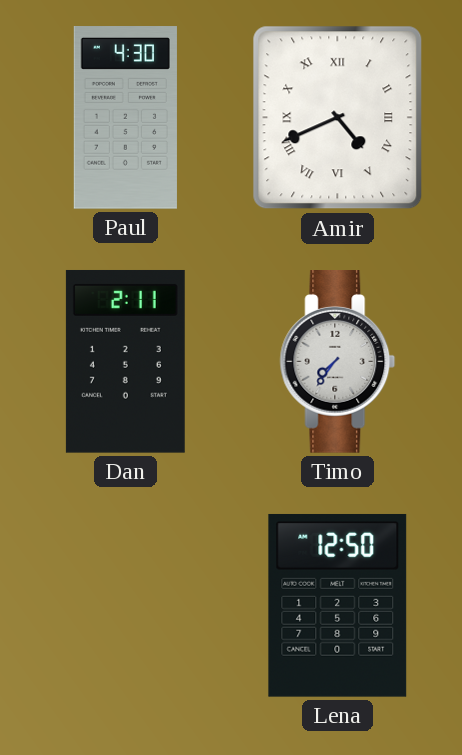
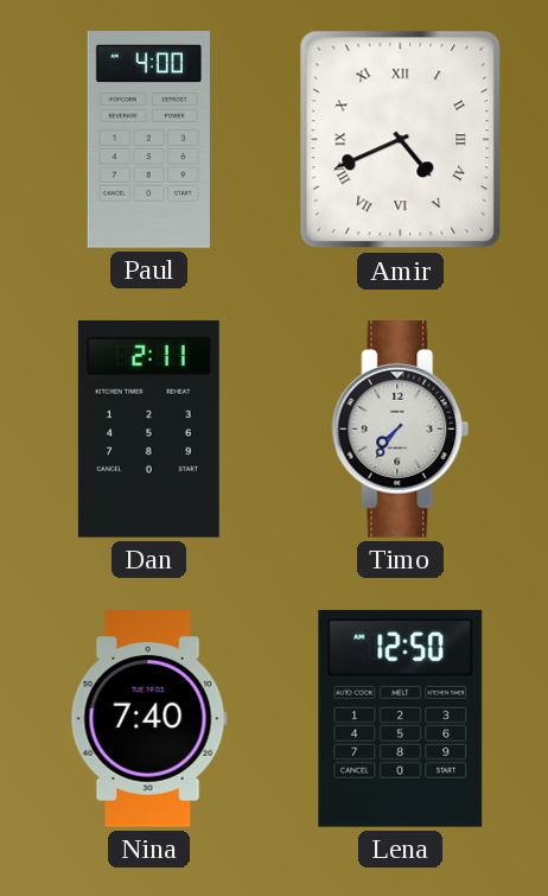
Paul: 4:30 -> 4:00
Nina: none -> 7:40
